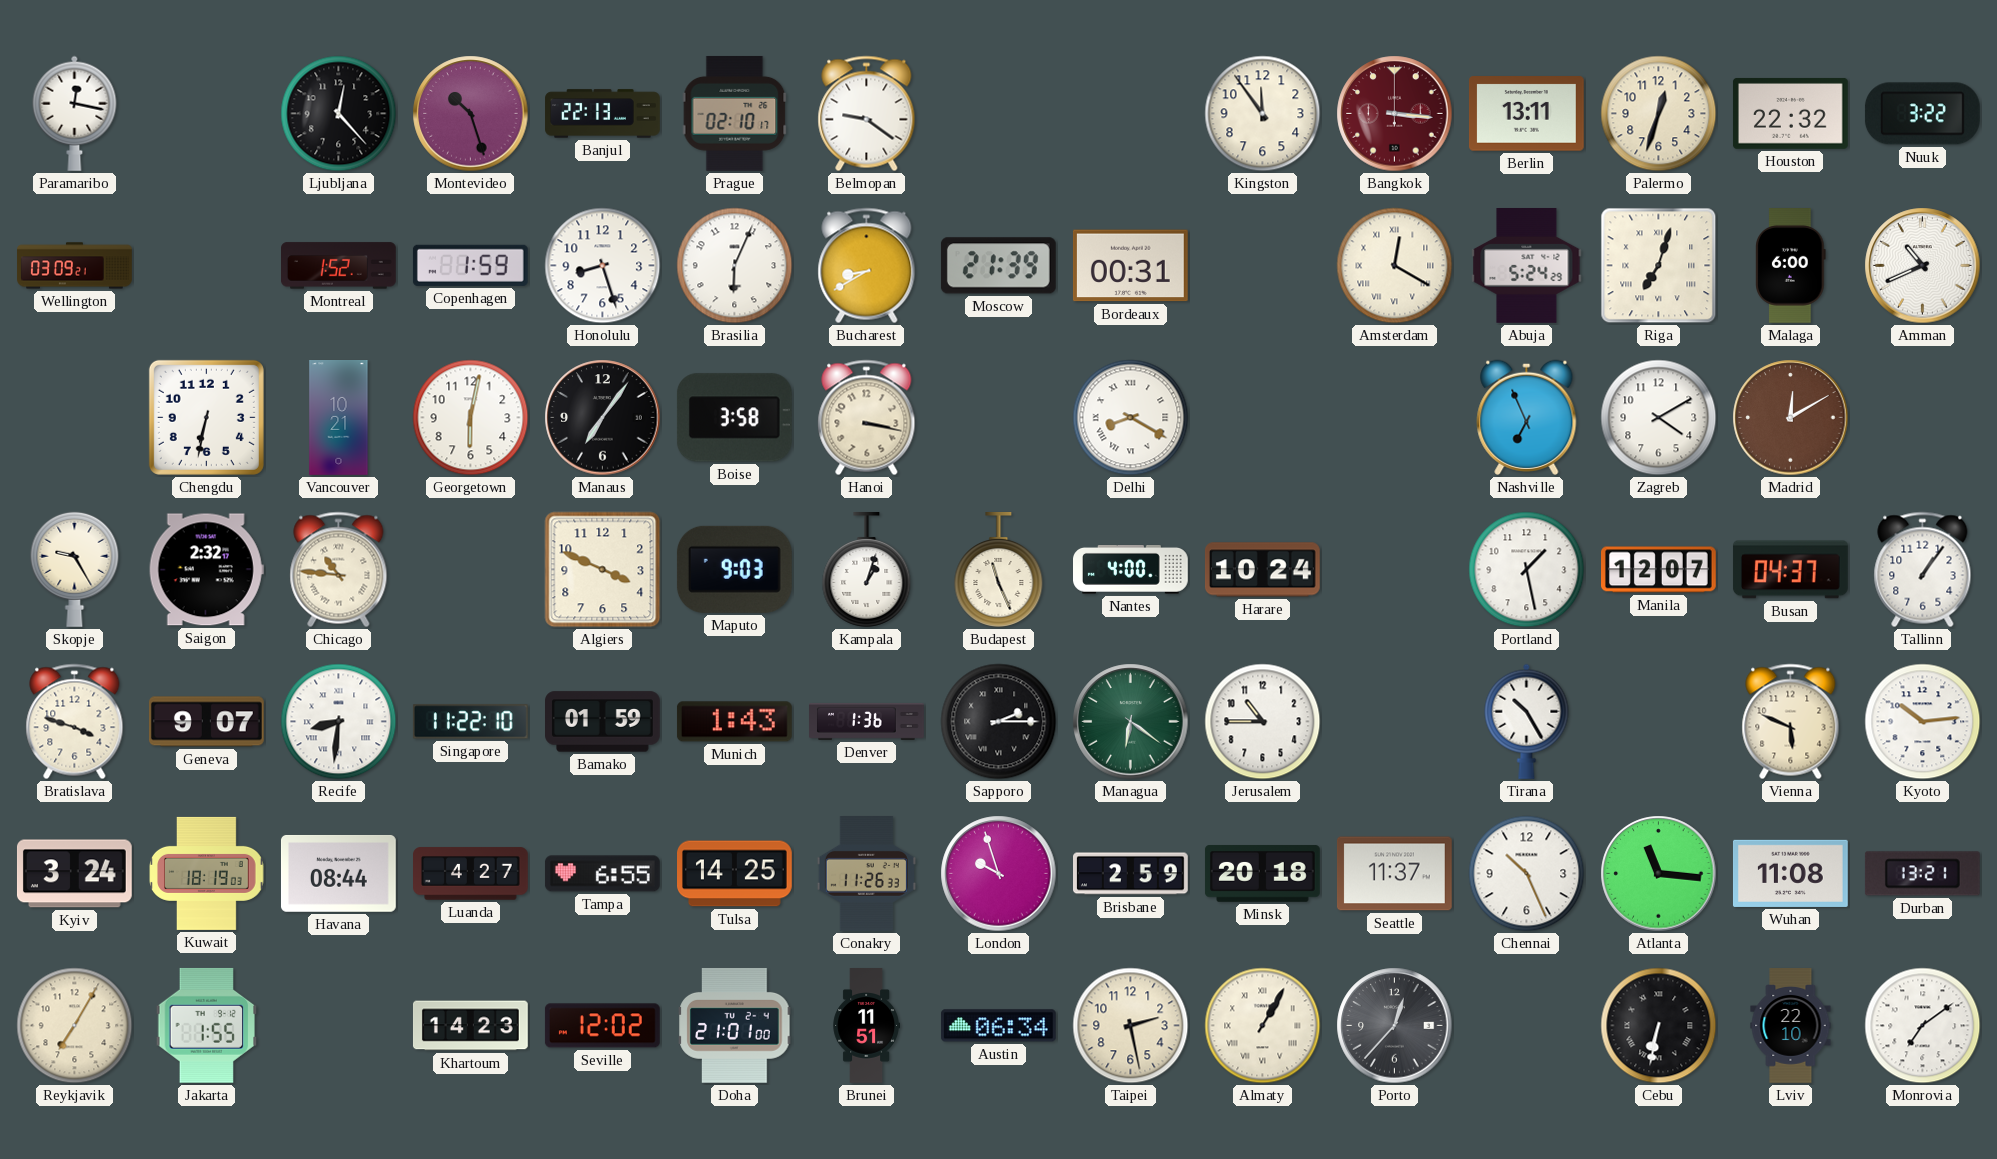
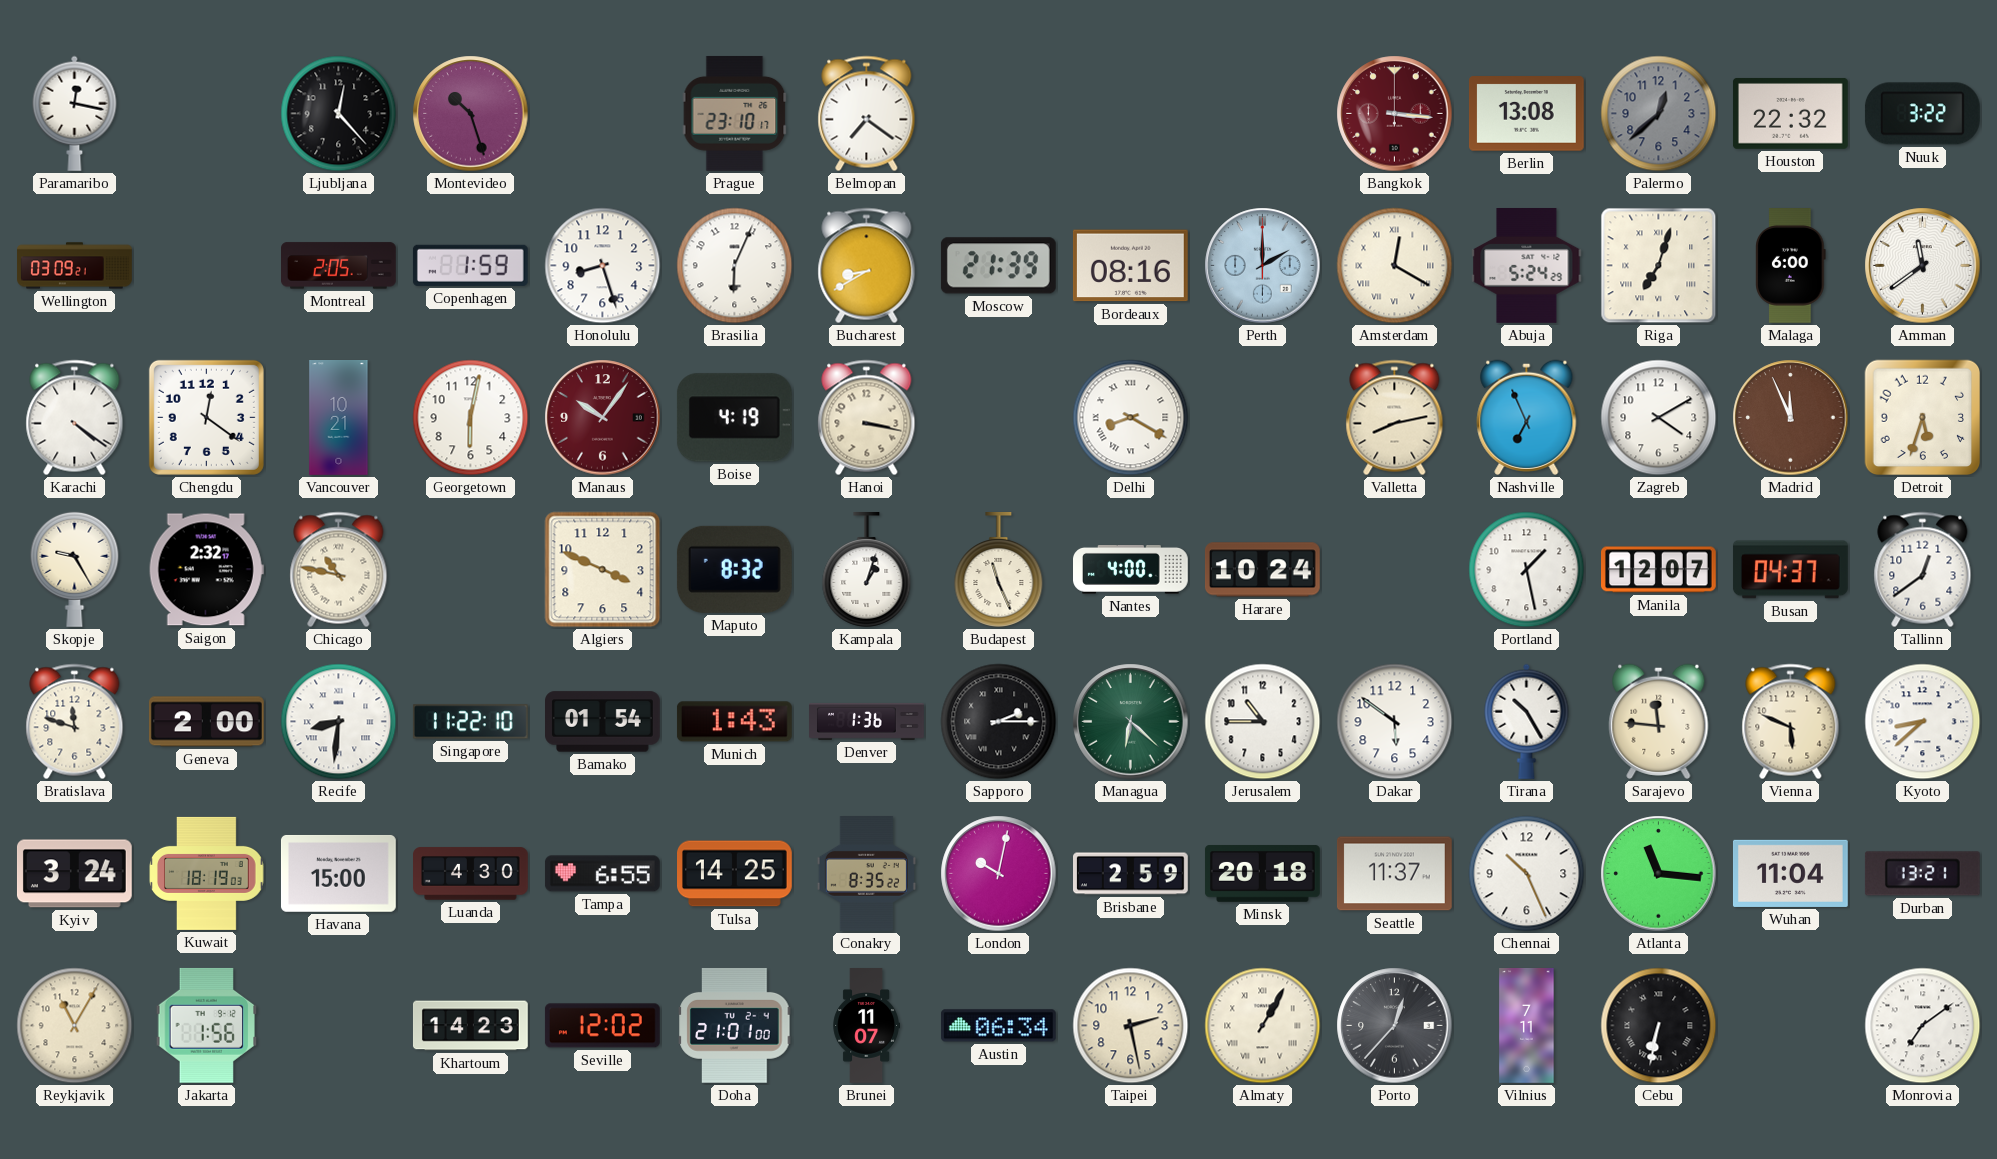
Banjul: 22:13 -> none
Prague: 02:10 -> 23:10
Belmopan: 9:21 -> 7:21
Kingston: 11:54 -> none
Berlin: 13:11 -> 13:08
Palermo: 12:33 -> 12:38
Palermo dial: cream -> grey
Montreal: 1:52 -> 2:05
Bordeaux: 00:31 -> 08:16
Perth: none -> 2:00
Amman: 10:41 -> 11:39
Karachi: none -> 4:21
Chengdu: 6:32 -> 12:21
Manaus: 7:06 -> 10:06
Manaus dial: black -> burgundy
Boise: 3:58 -> 4:19
Valletta: none -> 8:13
Madrid: 12:10 -> 11:56
Detroit: none -> 5:33
Chicago: 10:46 -> 10:47
Maputo: 9:03 -> 8:32
Tallinn: 1:06 -> 12:39
Bratislava: 3:48 -> 11:48
Geneva: 9:07 -> 2:00
Bamako: 01:59 -> 01:54
Managua: 6:21 -> 6:22
Dakar: none -> 5:51
Sarajevo: none -> 11:46
Kyoto: 10:14 -> 8:38
Havana: 08:44 -> 15:00
Luanda: 4:27 -> 4:30
Conakry: 11:26 -> 8:35
London: 9:57 -> 10:02
Wuhan: 11:08 -> 11:04
Reykjavik: 7:05 -> 11:05
Jakarta: 1:55 -> 1:56
Brunei: 11:51 -> 11:07
Vilnius: none -> 7:11
Lviv: 22:10 -> none
